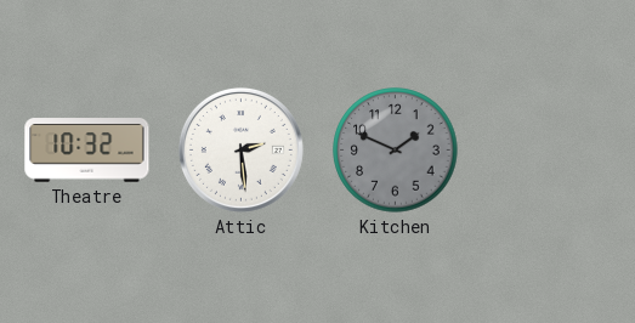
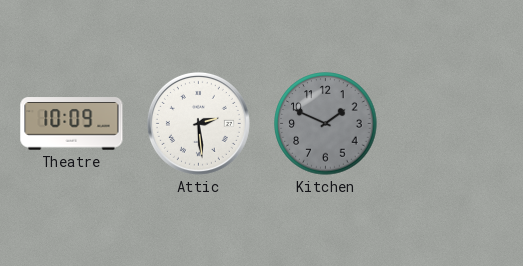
Theatre: 10:32 -> 10:09
